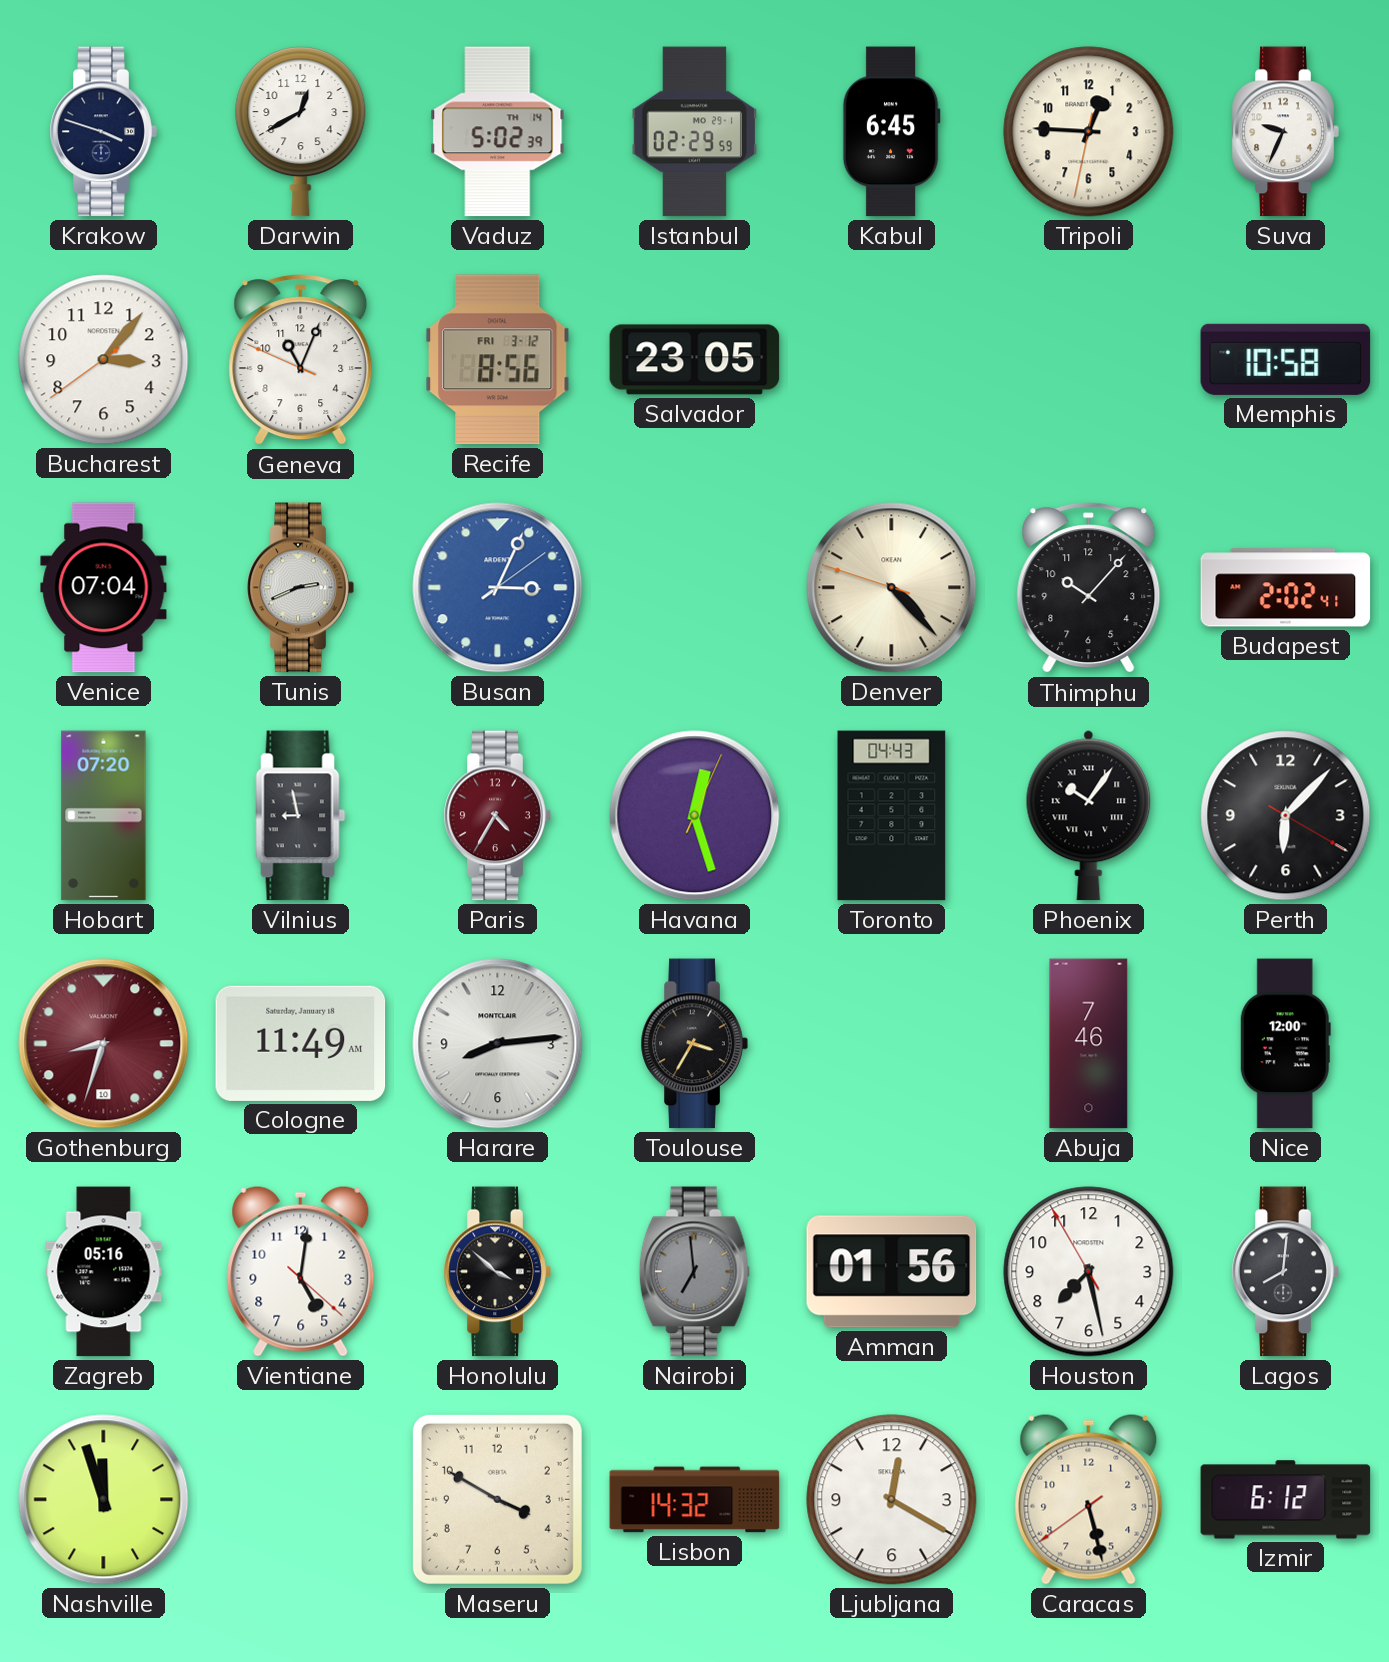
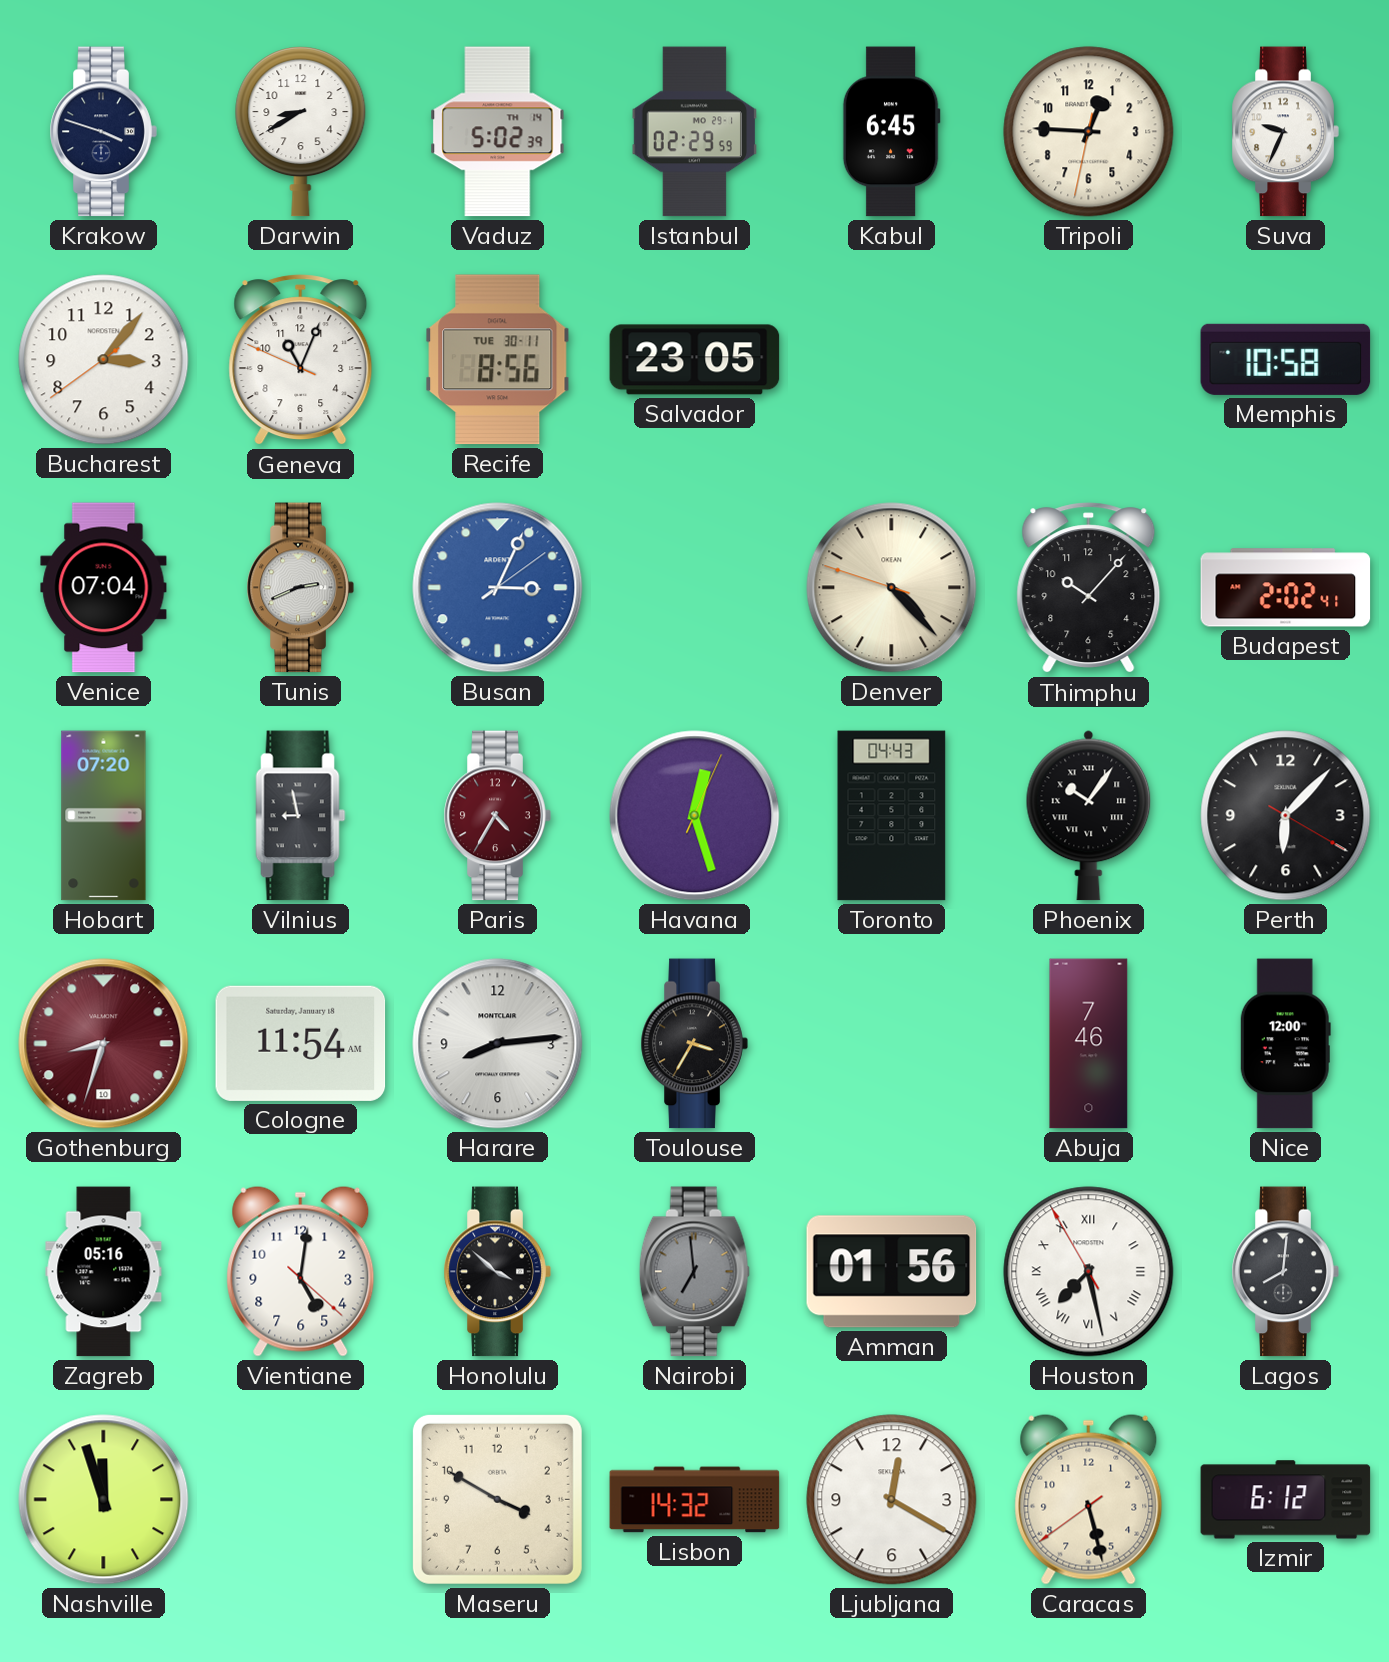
Darwin: 12:40 -> 8:40
Recife date: FRI 3-12 -> TUE 30-11
Cologne: 11:49 -> 11:54
Houston numerals: Arabic -> Roman
